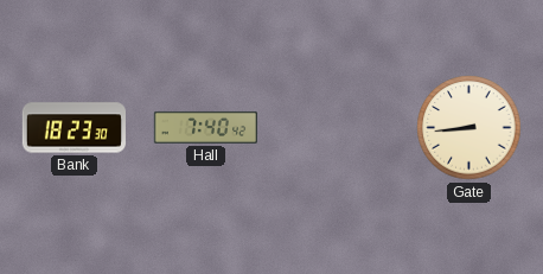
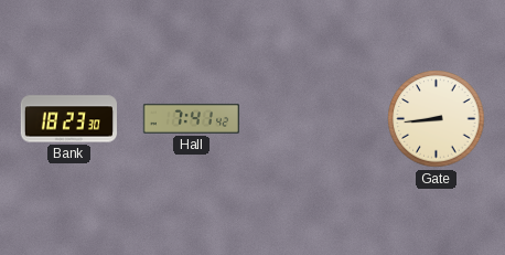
Hall: 7:40 -> 7:41
